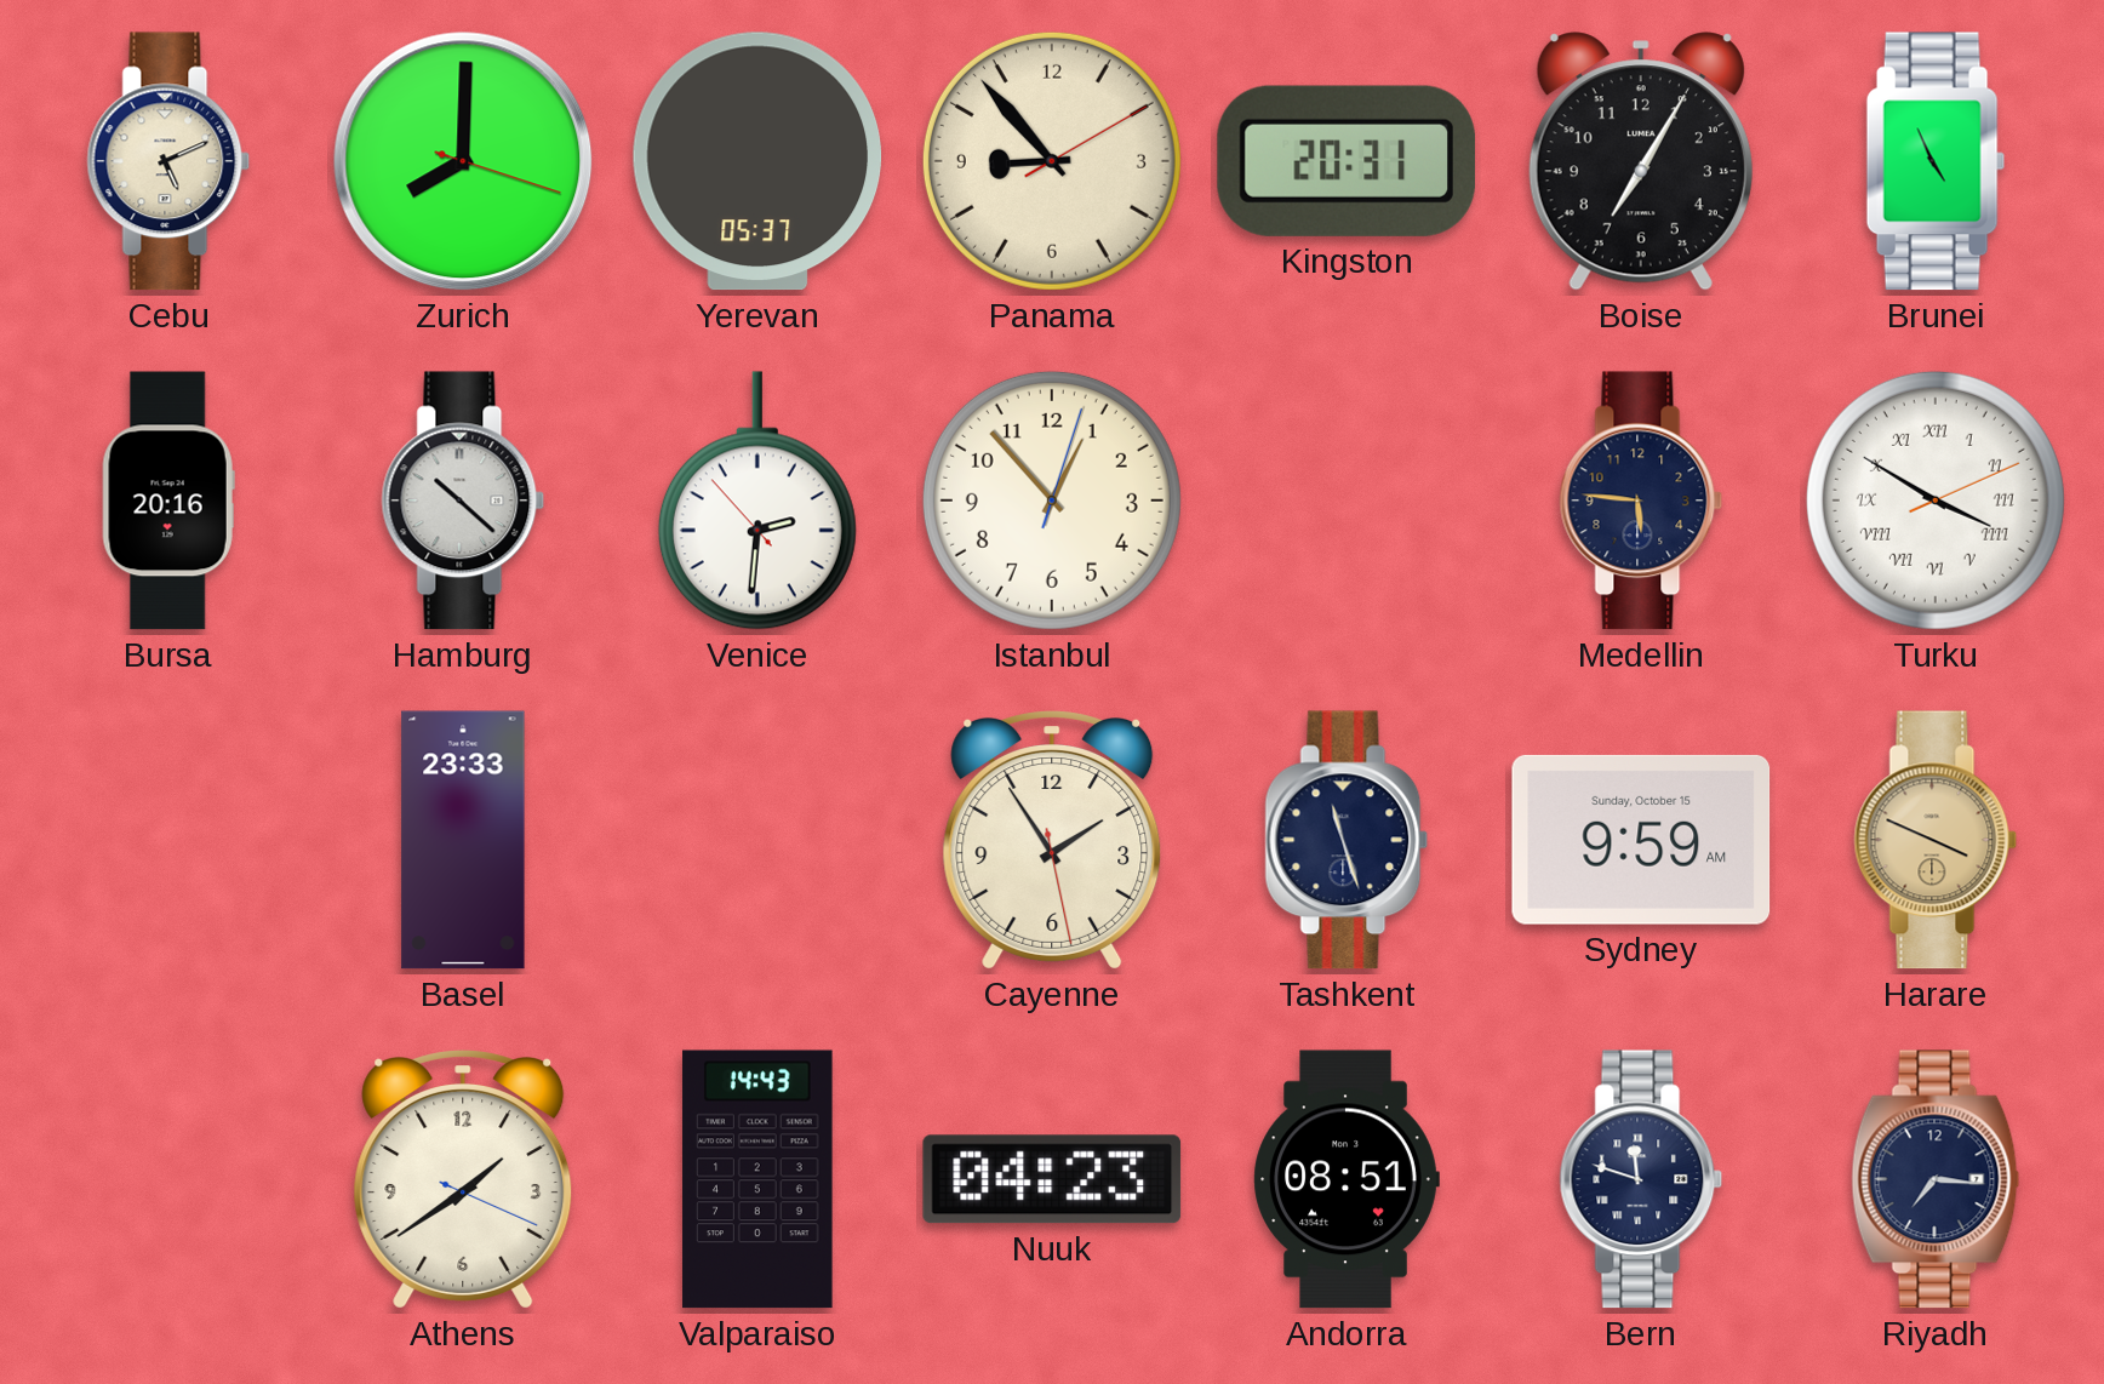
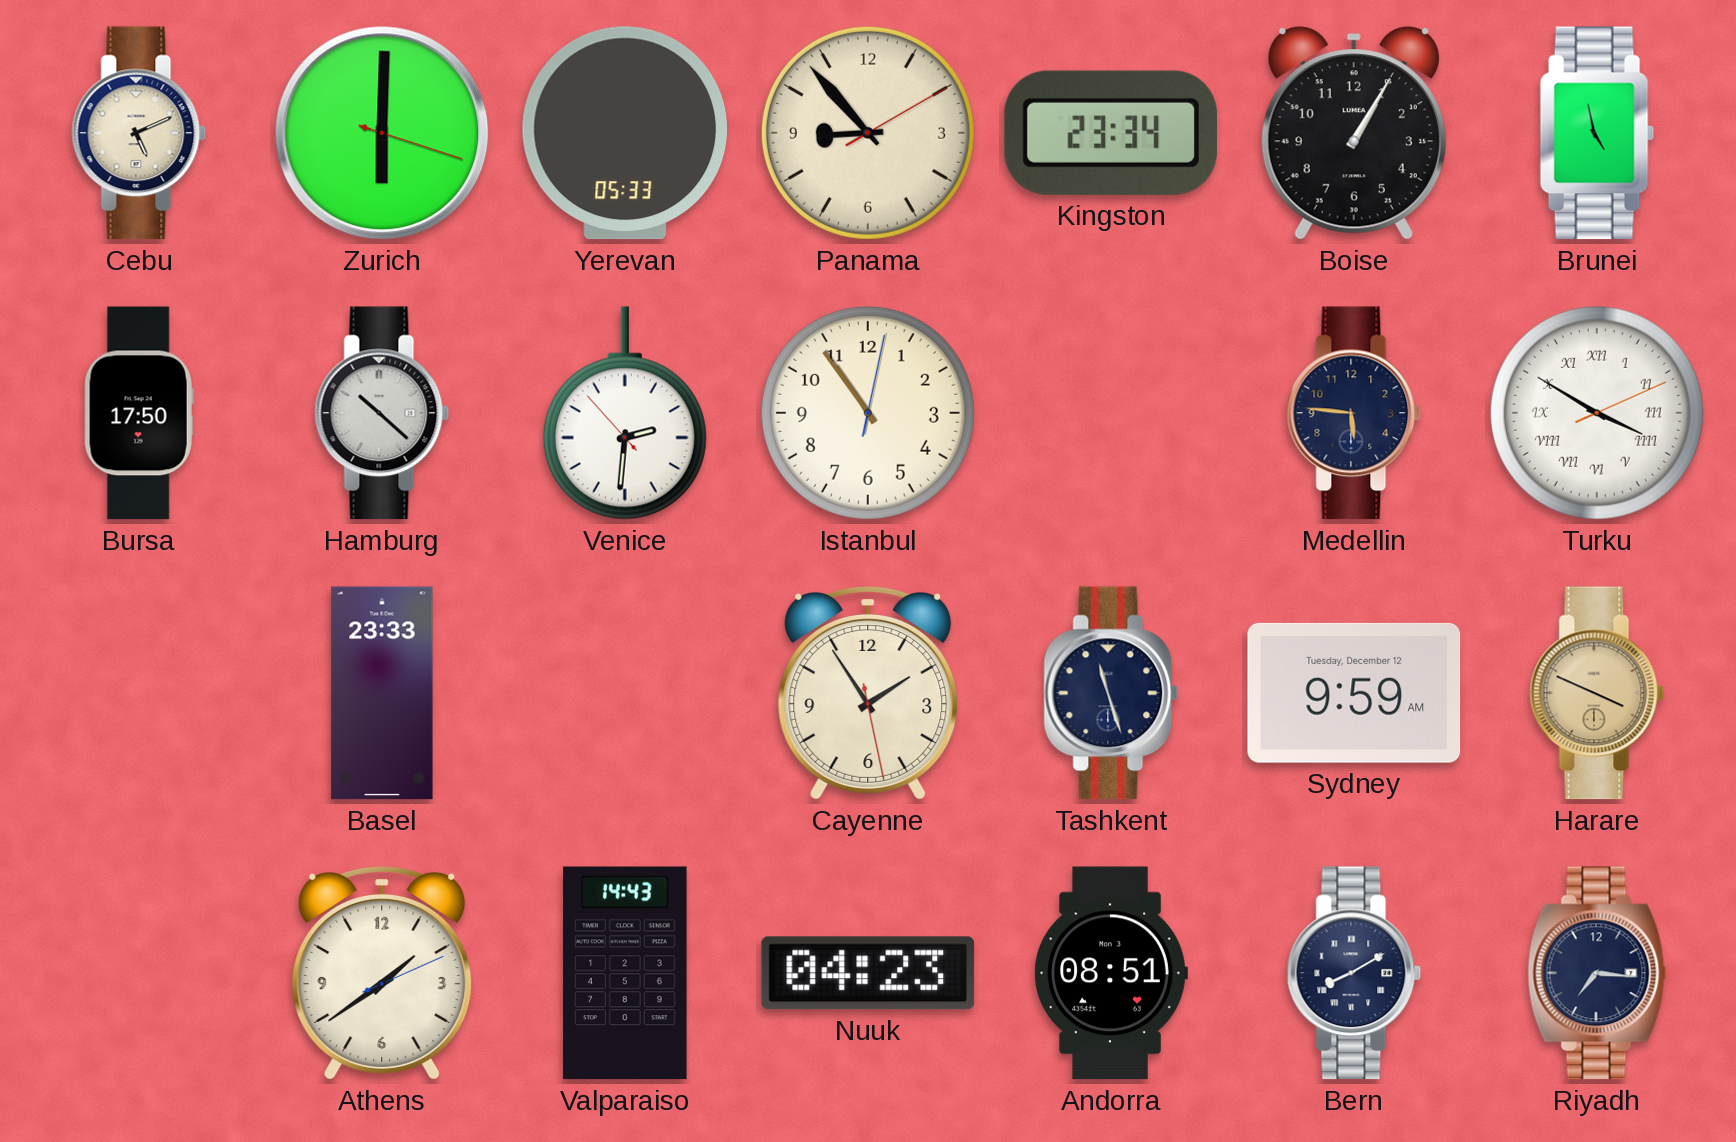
Zurich: 8:00 -> 6:00
Yerevan: 05:37 -> 05:33
Kingston: 20:31 -> 23:34
Boise: 7:05 -> 1:05
Brunei: 4:56 -> 4:58
Bursa: 20:16 -> 17:50
Istanbul: 12:53 -> 10:54
Sydney date: Sunday, October 15 -> Tuesday, December 12
Athens: 1:39:19 -> 1:39:11
Bern: 11:48 -> 8:10
